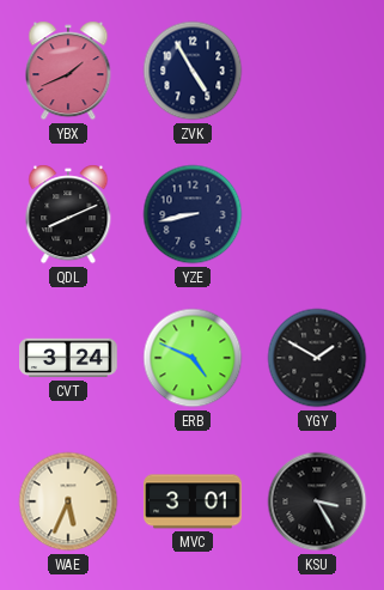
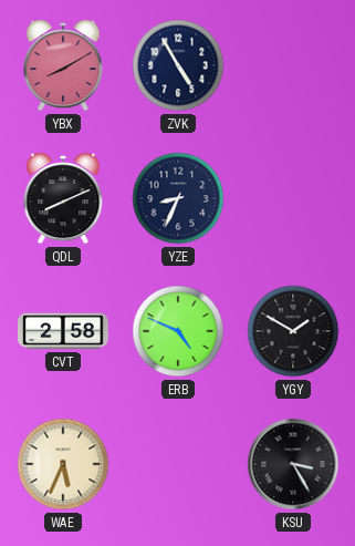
YBX: 1:41 -> 8:10
YZE: 8:43 -> 8:34
CVT: 3:24 -> 2:58
MVC: 3:01 -> none
